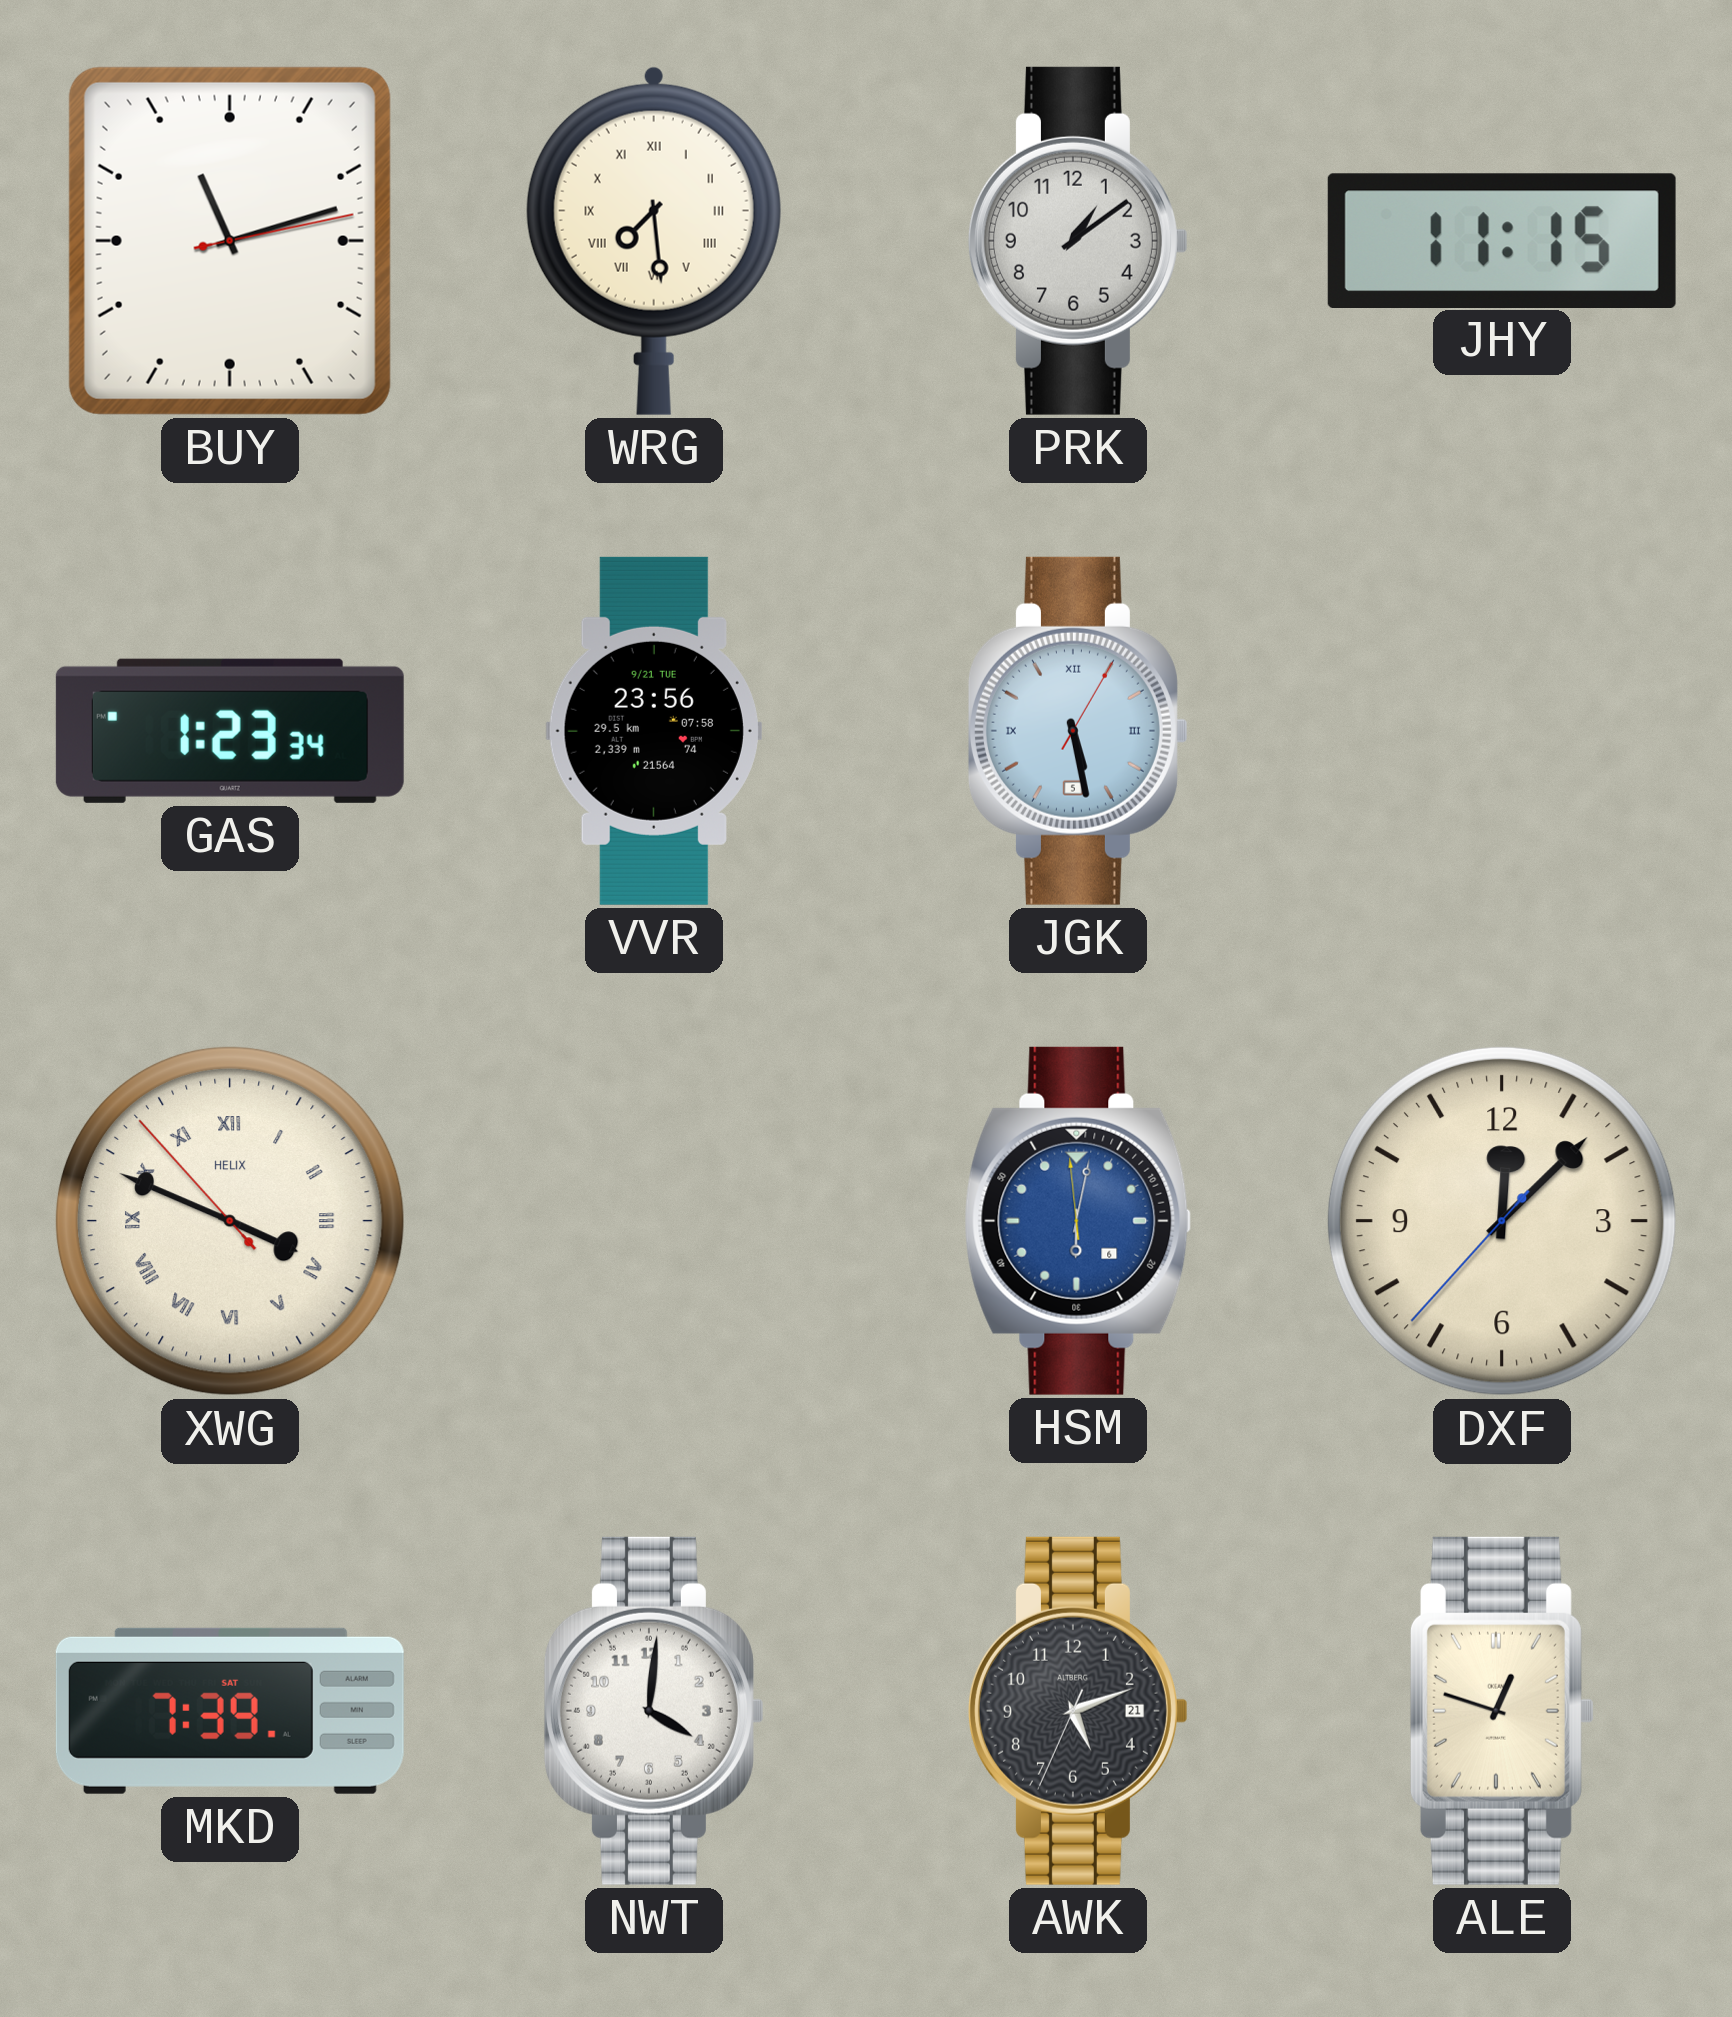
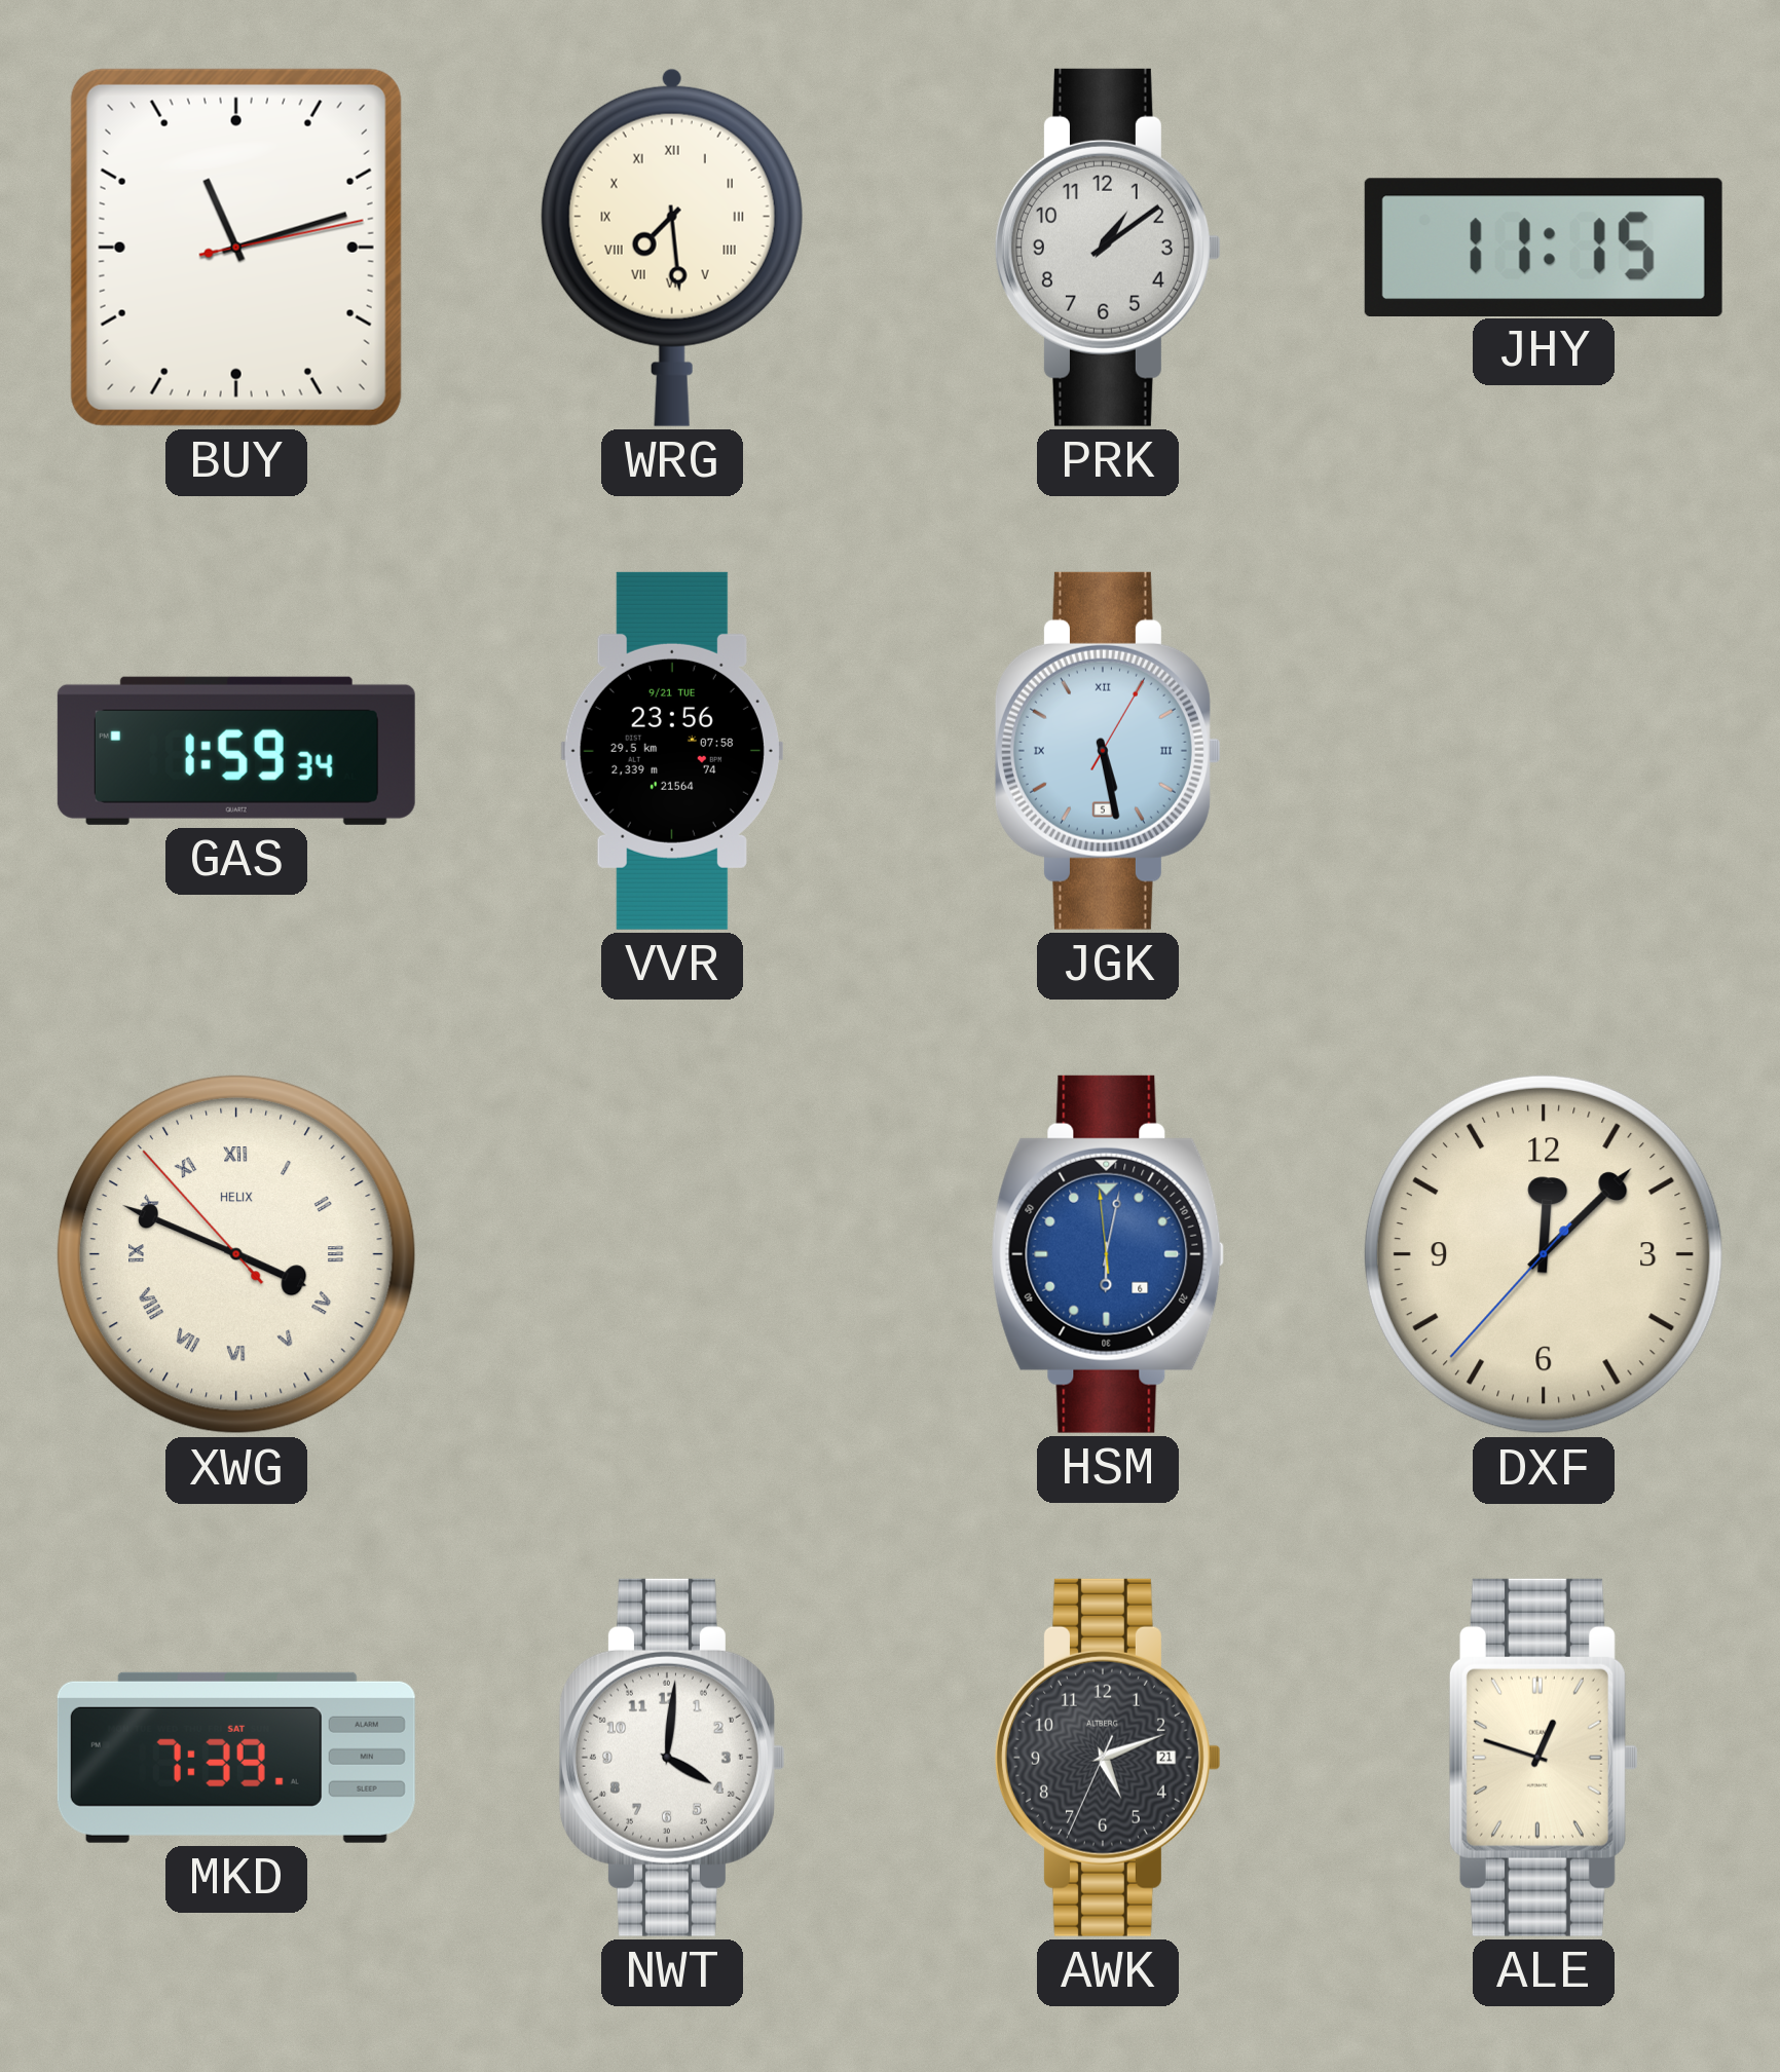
GAS: 1:23 -> 1:59
